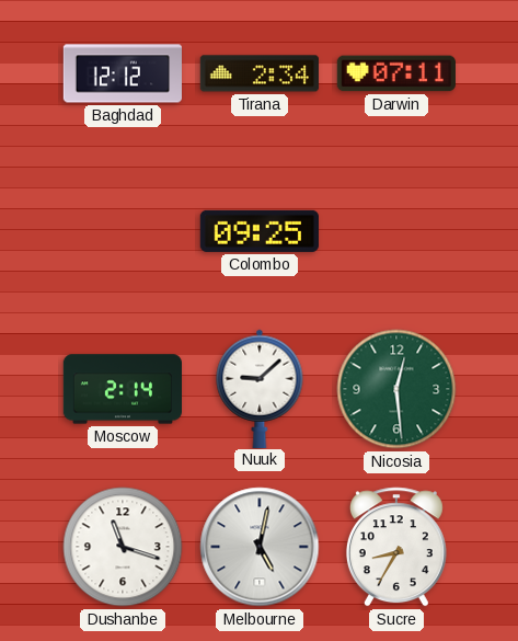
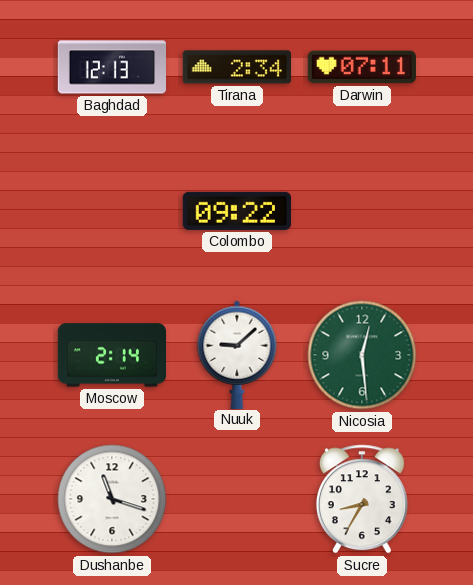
Baghdad: 12:12 -> 12:13
Colombo: 09:25 -> 09:22
Melbourne: 5:02 -> none
